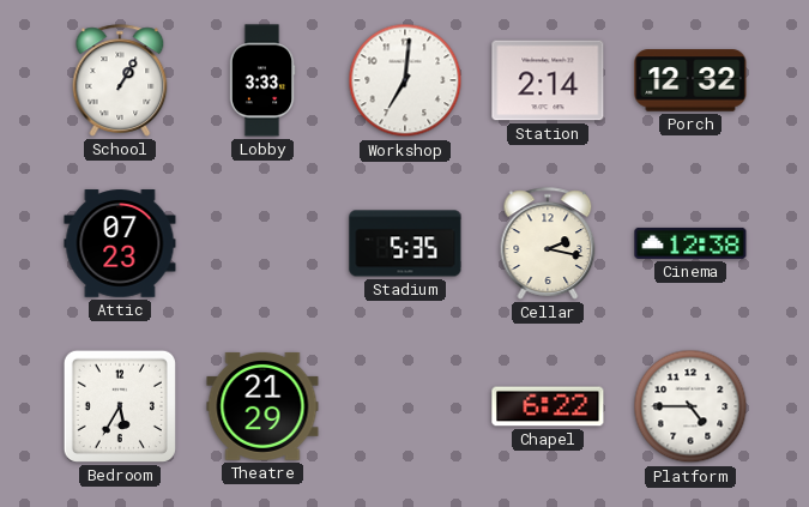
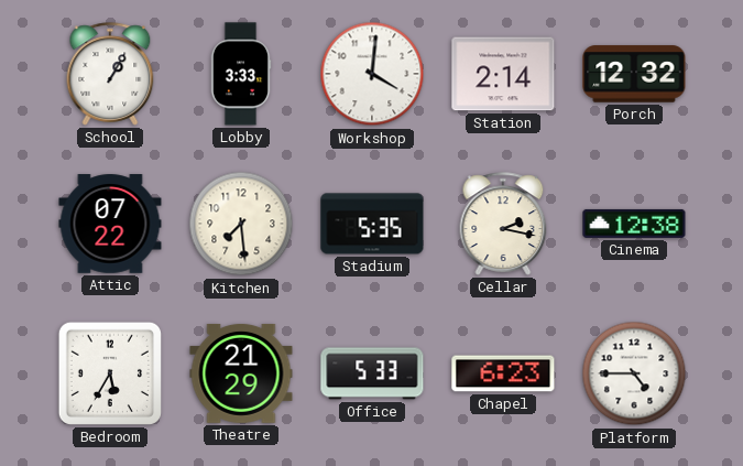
Workshop: 7:01 -> 4:01
Attic: 07:23 -> 07:22
Kitchen: none -> 7:29
Office: none -> 5:33
Chapel: 6:22 -> 6:23
